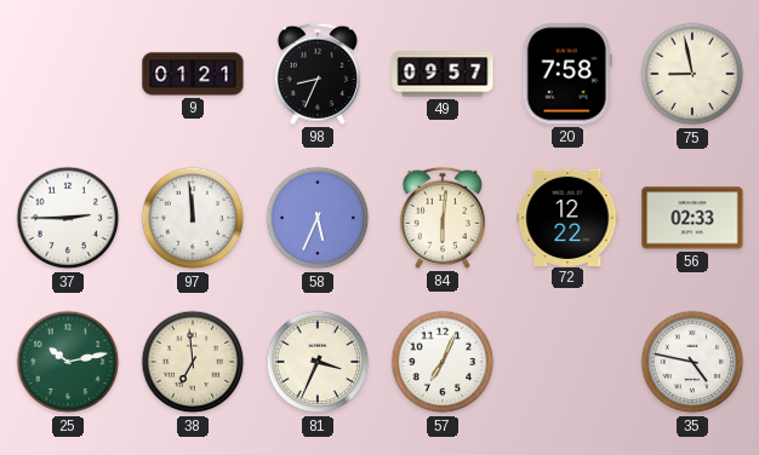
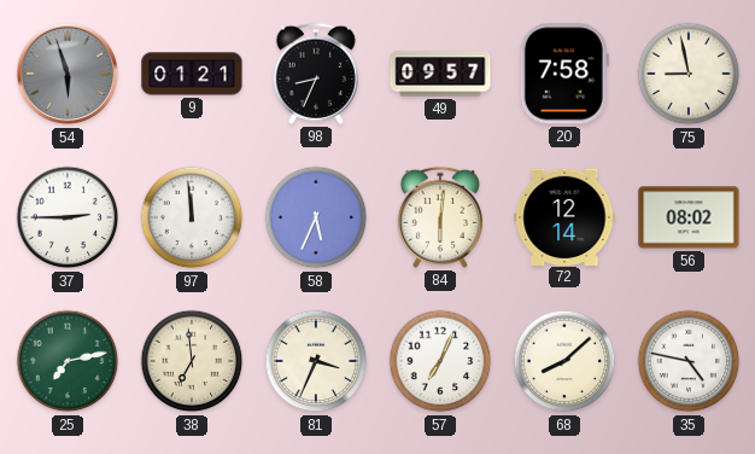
54: none -> 5:57
72: 12:22 -> 12:14
56: 02:33 -> 08:02
25: 10:13 -> 7:13
68: none -> 8:08
